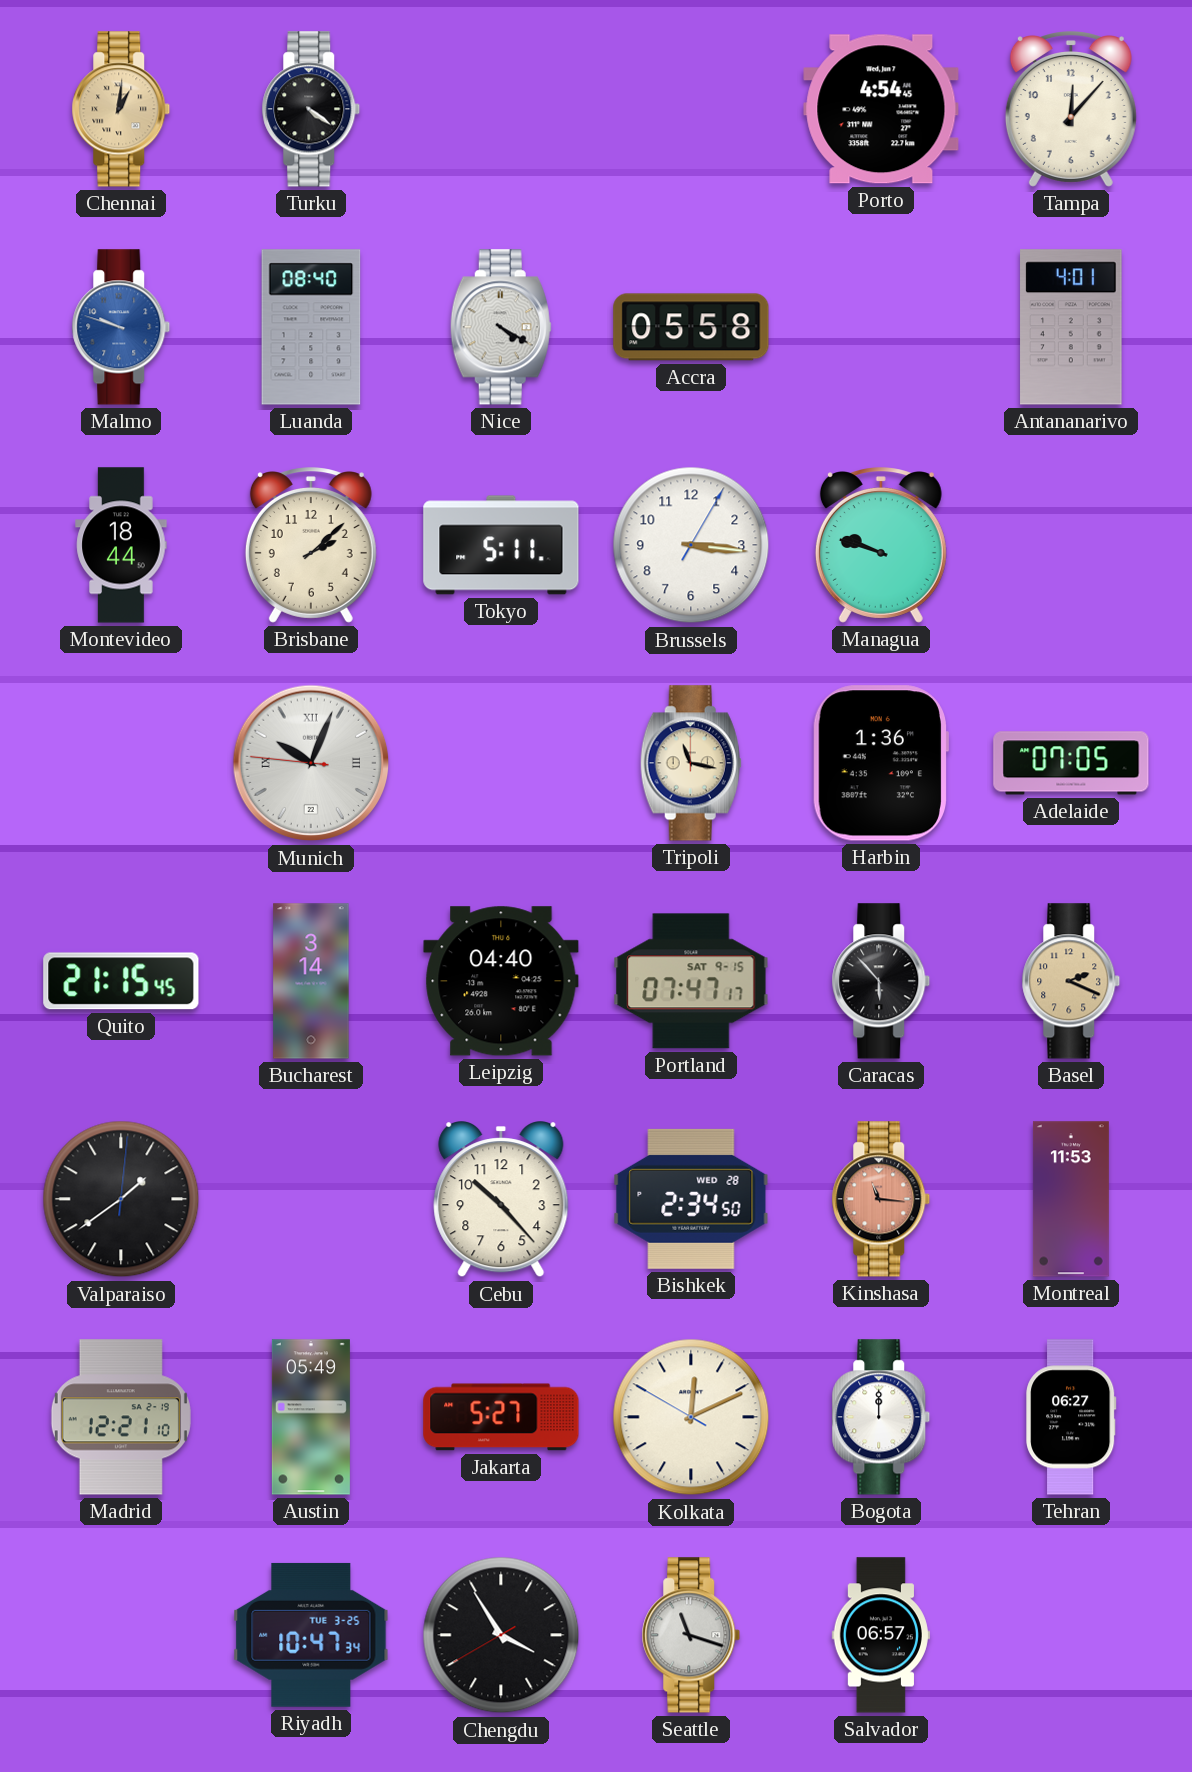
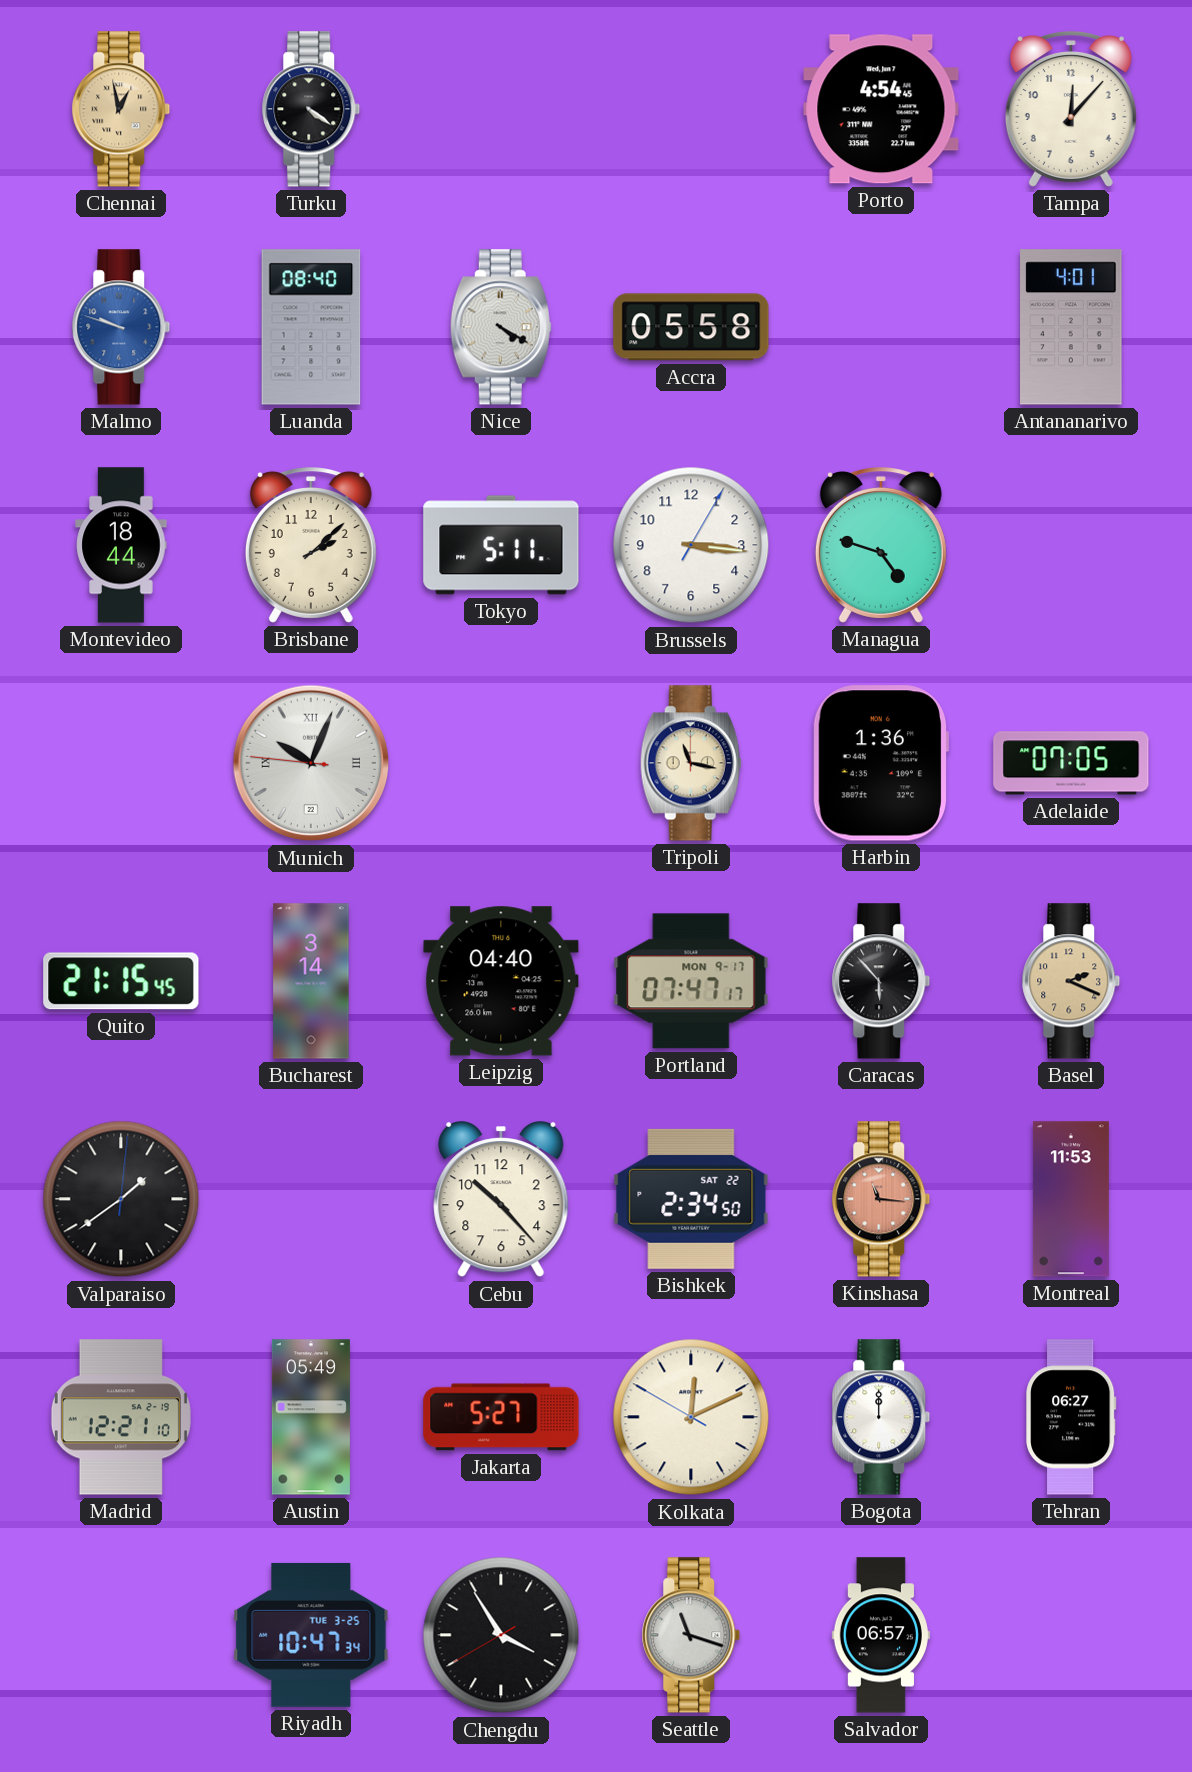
Chennai: 1:01 -> 12:58
Managua: 9:48 -> 4:48
Portland date: SAT 9-15 -> MON 9-17
Bishkek date: WED 28 -> SAT 22
